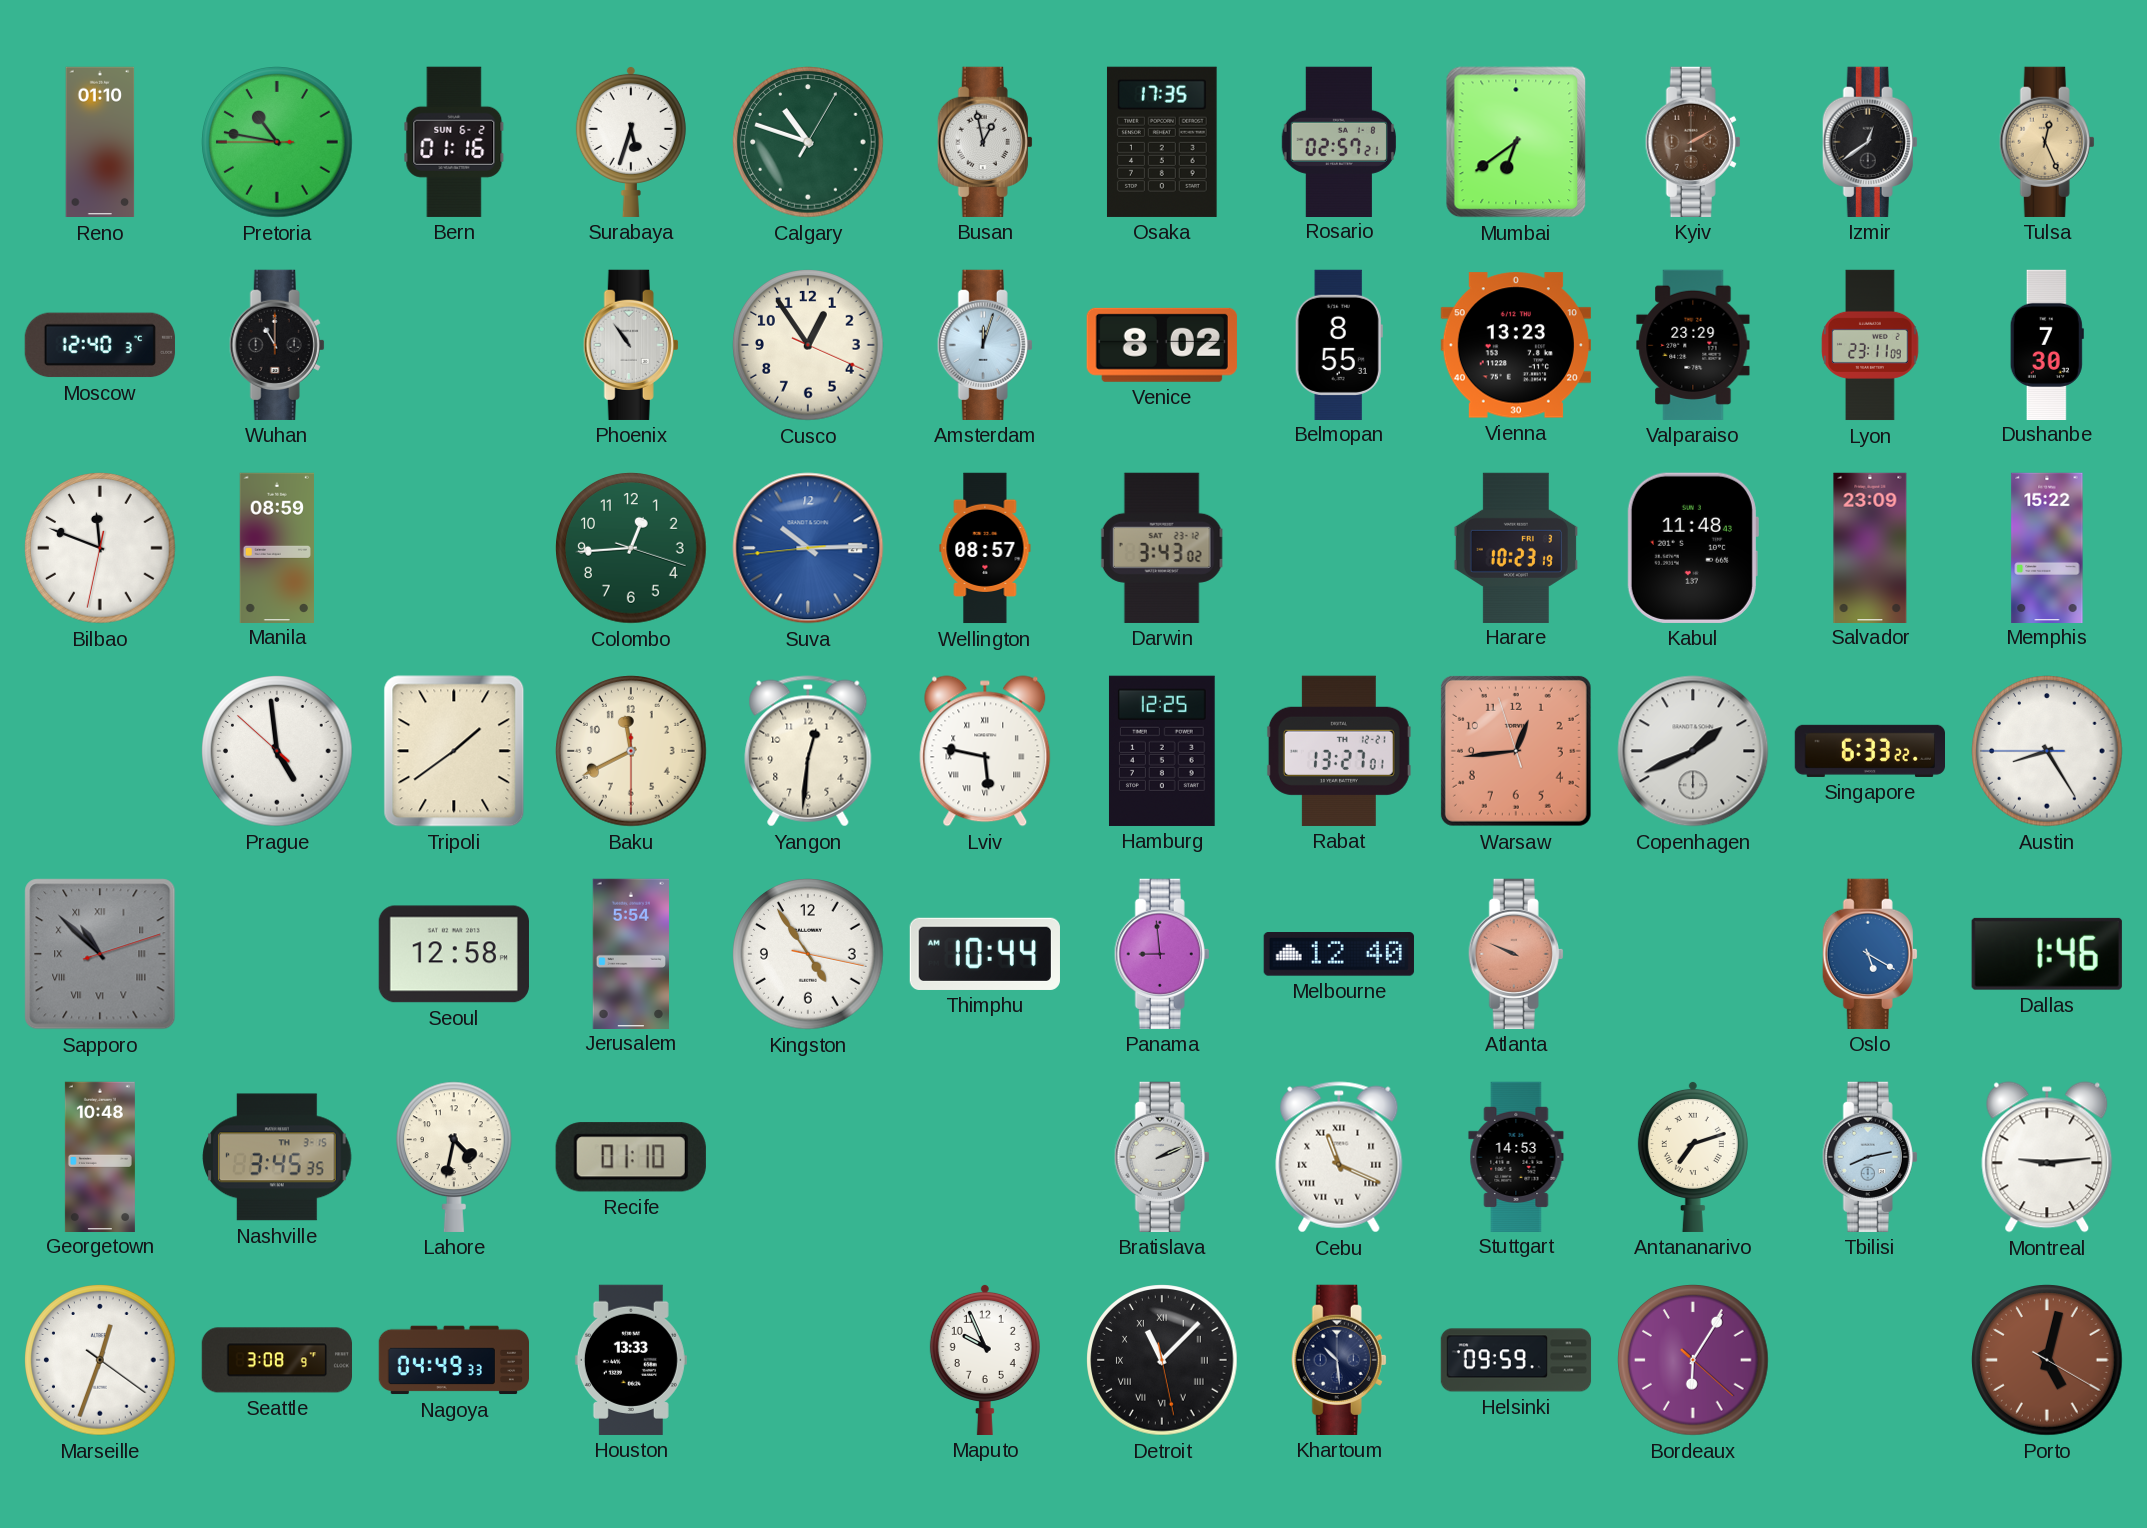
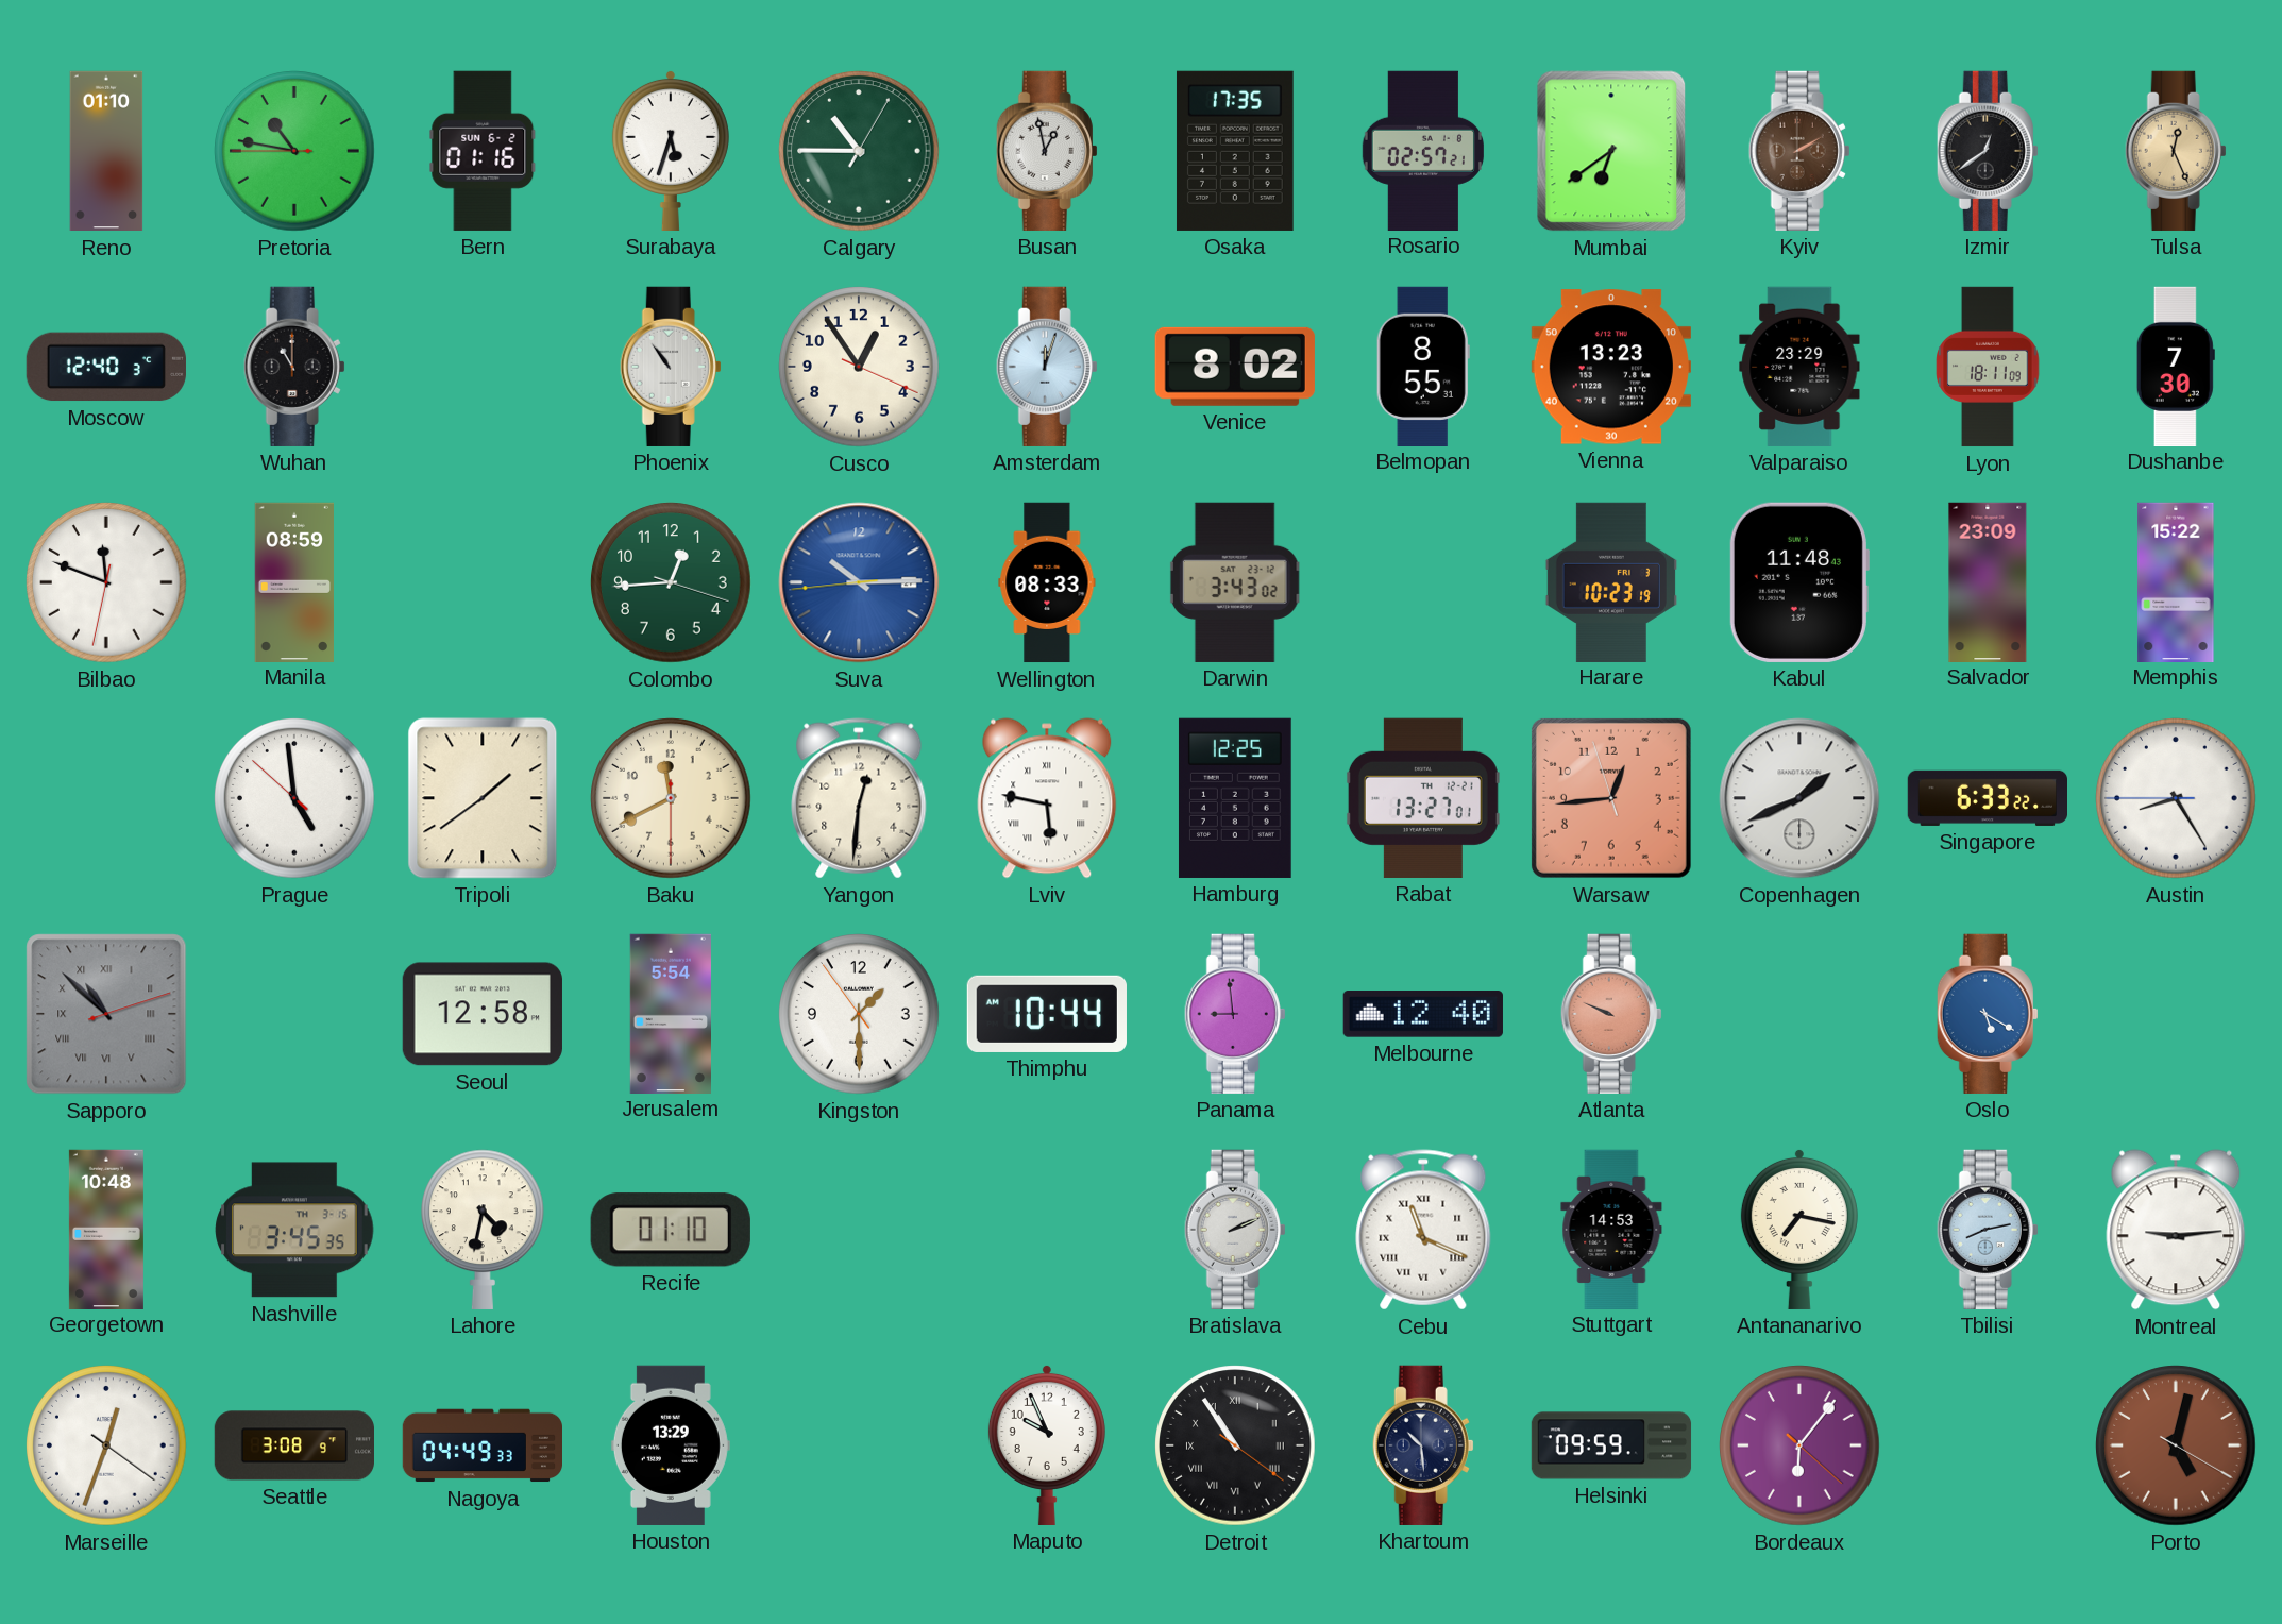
Calgary: 10:48 -> 10:45
Lyon: 23:11 -> 18:11
Wellington: 08:57 -> 08:33
Kingston: 4:54 -> 1:29
Dallas: 1:46 -> none
Antananarivo: 7:12 -> 7:17
Houston: 13:33 -> 13:29
Detroit: 11:07 -> 10:54
Bordeaux: 6:05 -> 6:06
